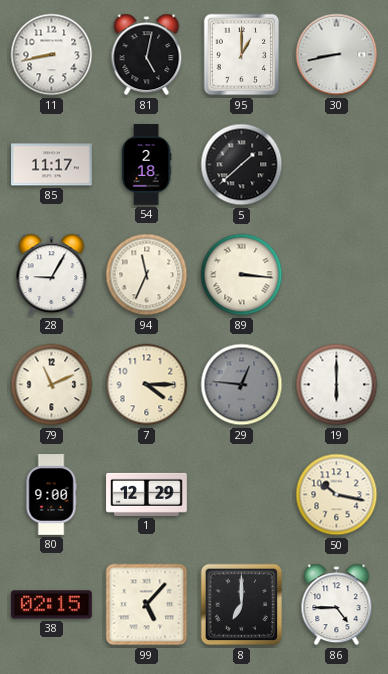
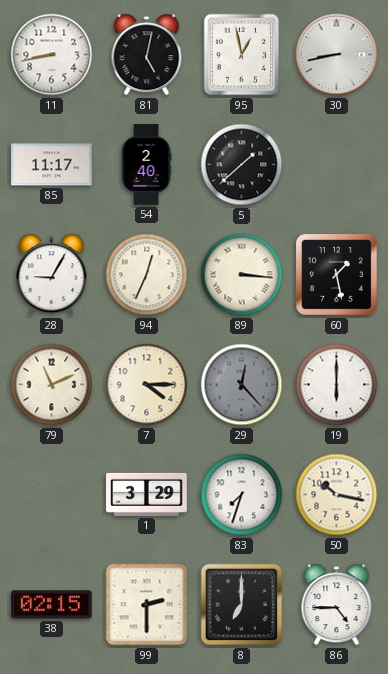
95: 1:00 -> 12:58
54: 2:18 -> 2:40
94: 11:34 -> 12:34
60: none -> 1:28
29: 12:46 -> 12:23
80: 9:00 -> none
1: 12:29 -> 3:29
83: none -> 7:33
99: 5:07 -> 2:30
